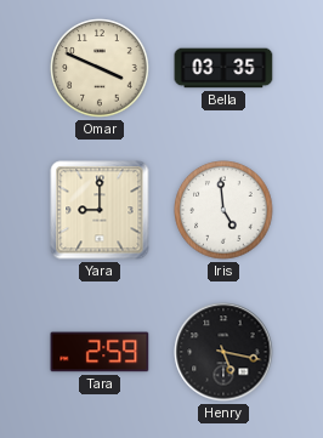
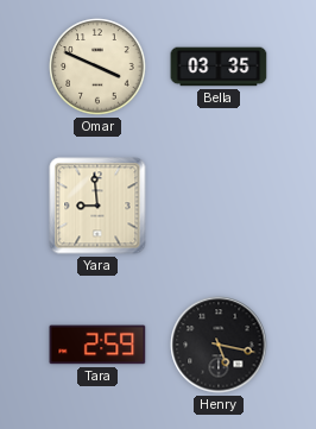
Yara: 9:00 -> 8:59
Iris: 4:59 -> none
